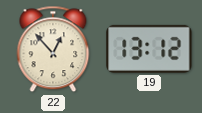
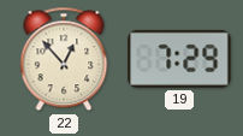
19: 13:12 -> 7:29
